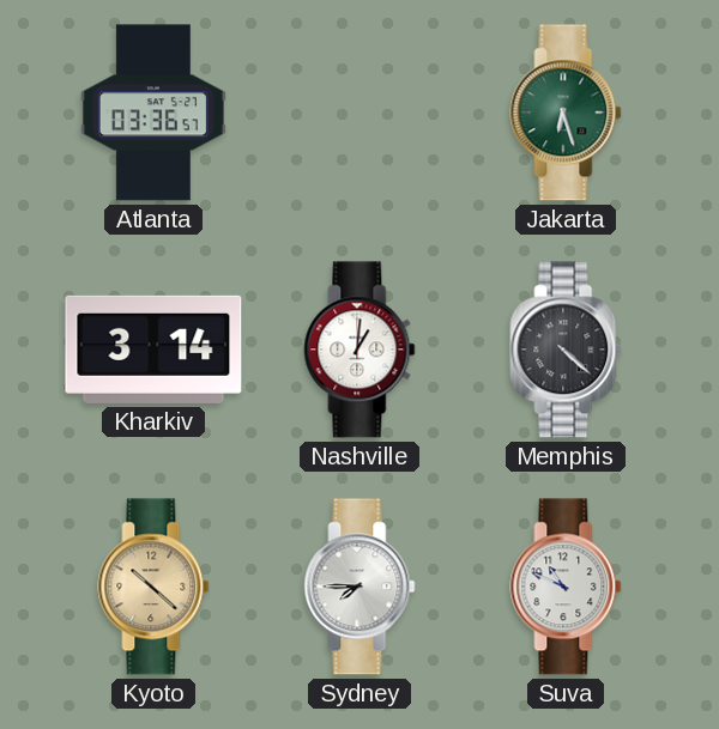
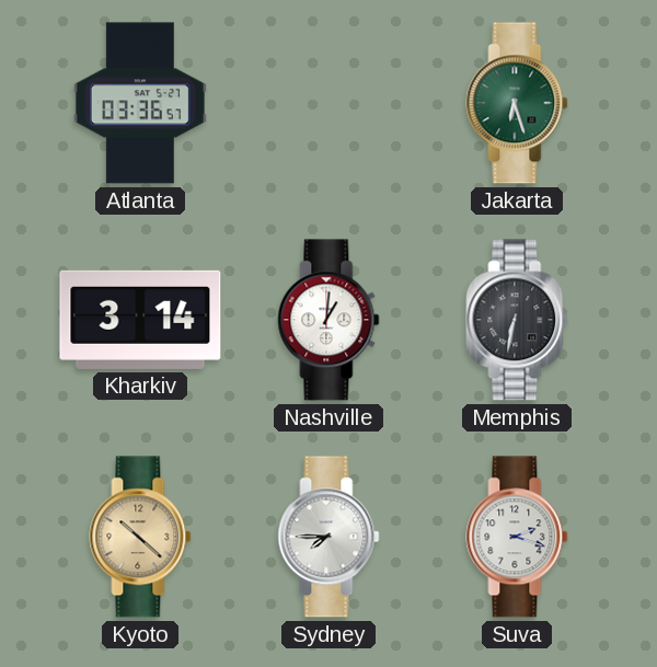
Memphis: 4:22 -> 6:32
Suva: 10:49 -> 2:18
